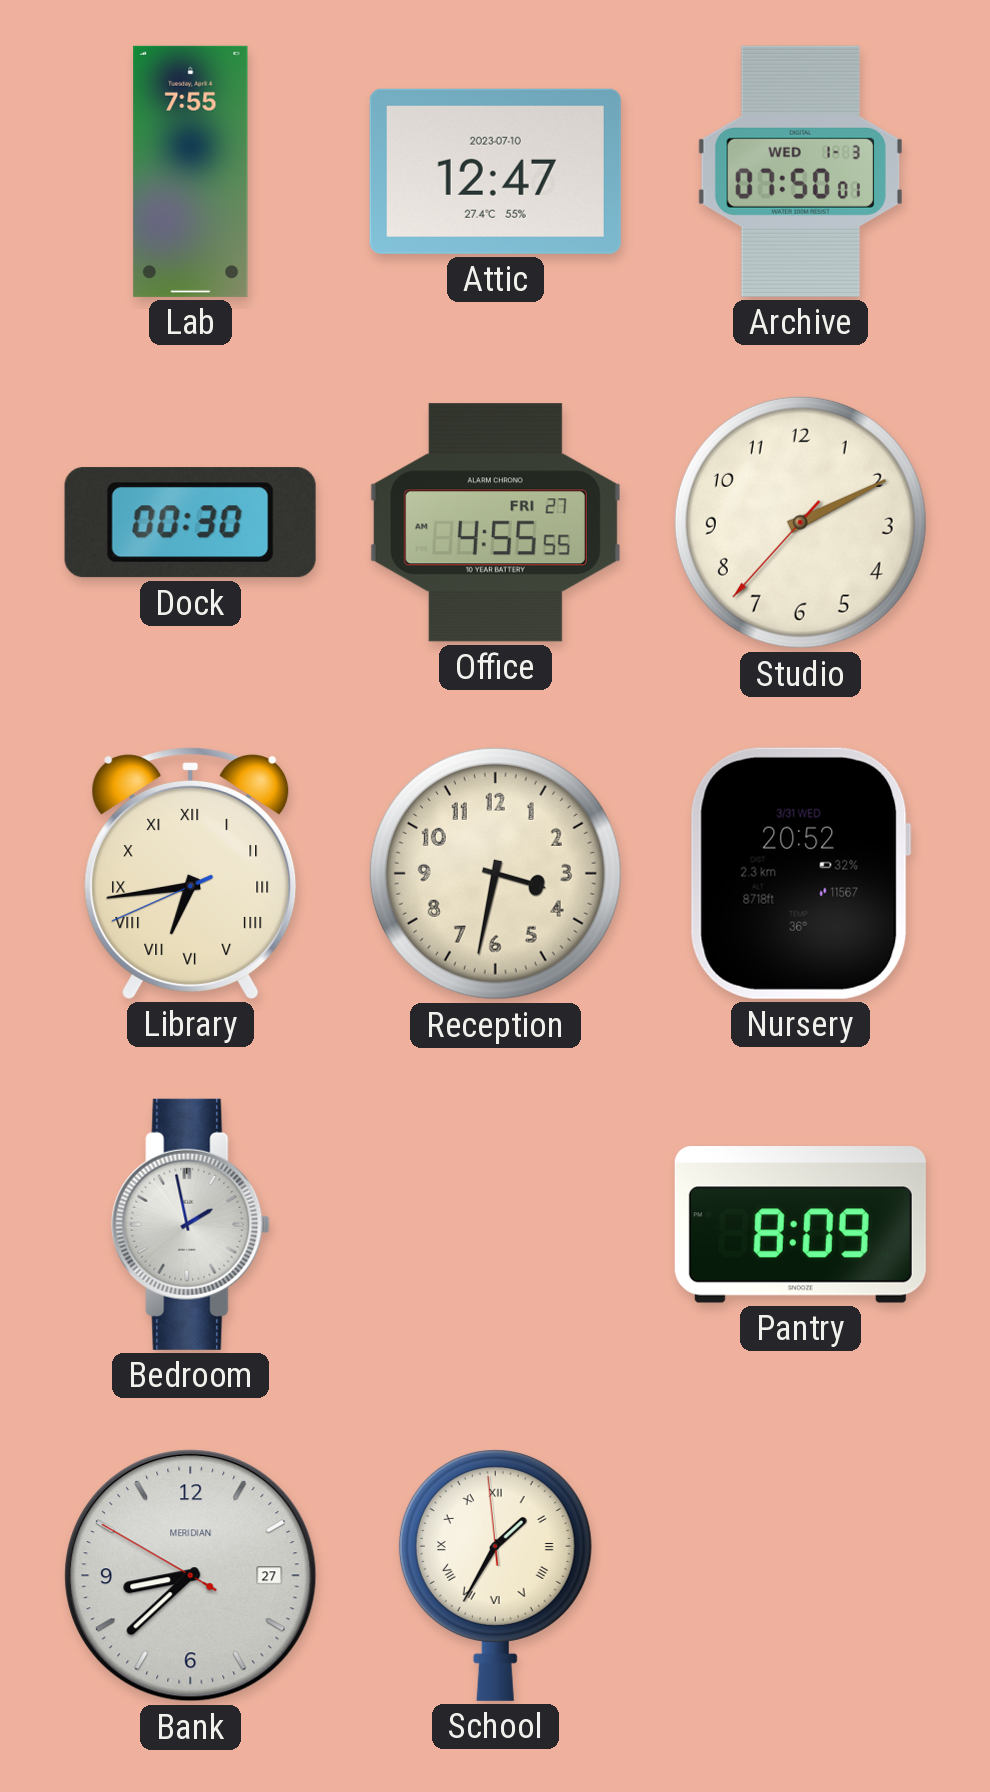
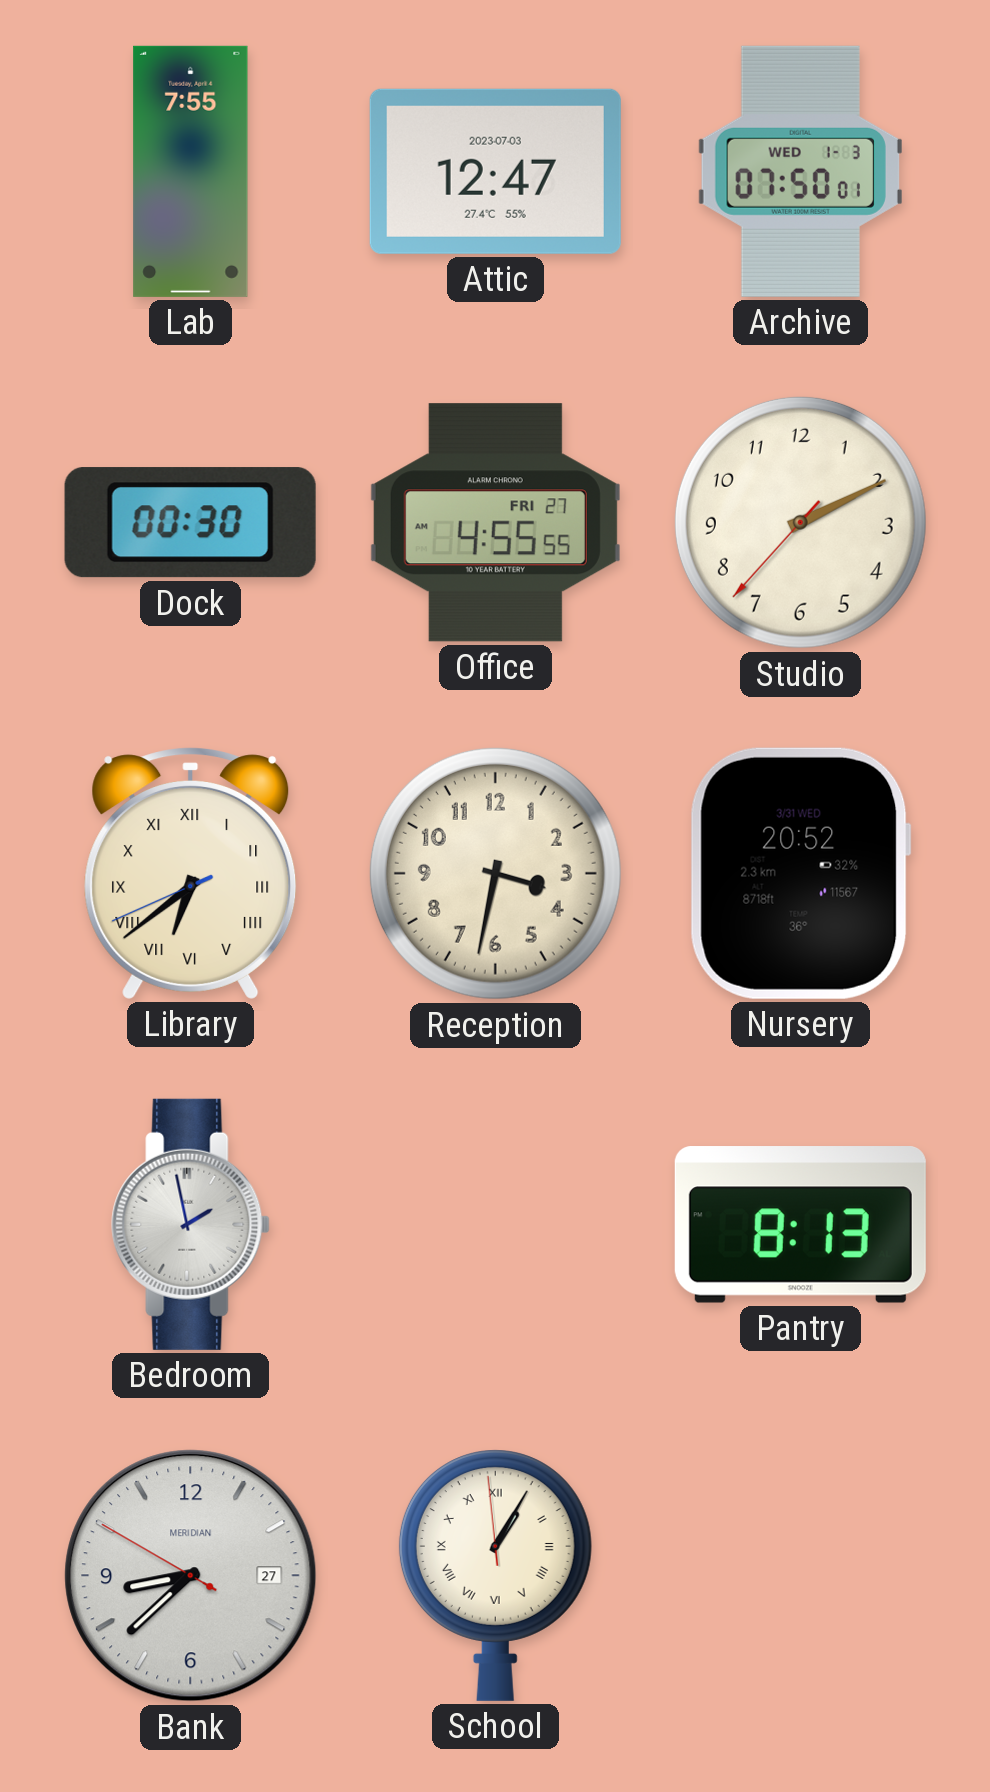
Attic date: 2023-07-10 -> 2023-07-03
Library: 6:43 -> 6:38
Pantry: 8:09 -> 8:13
School: 1:34 -> 1:04
